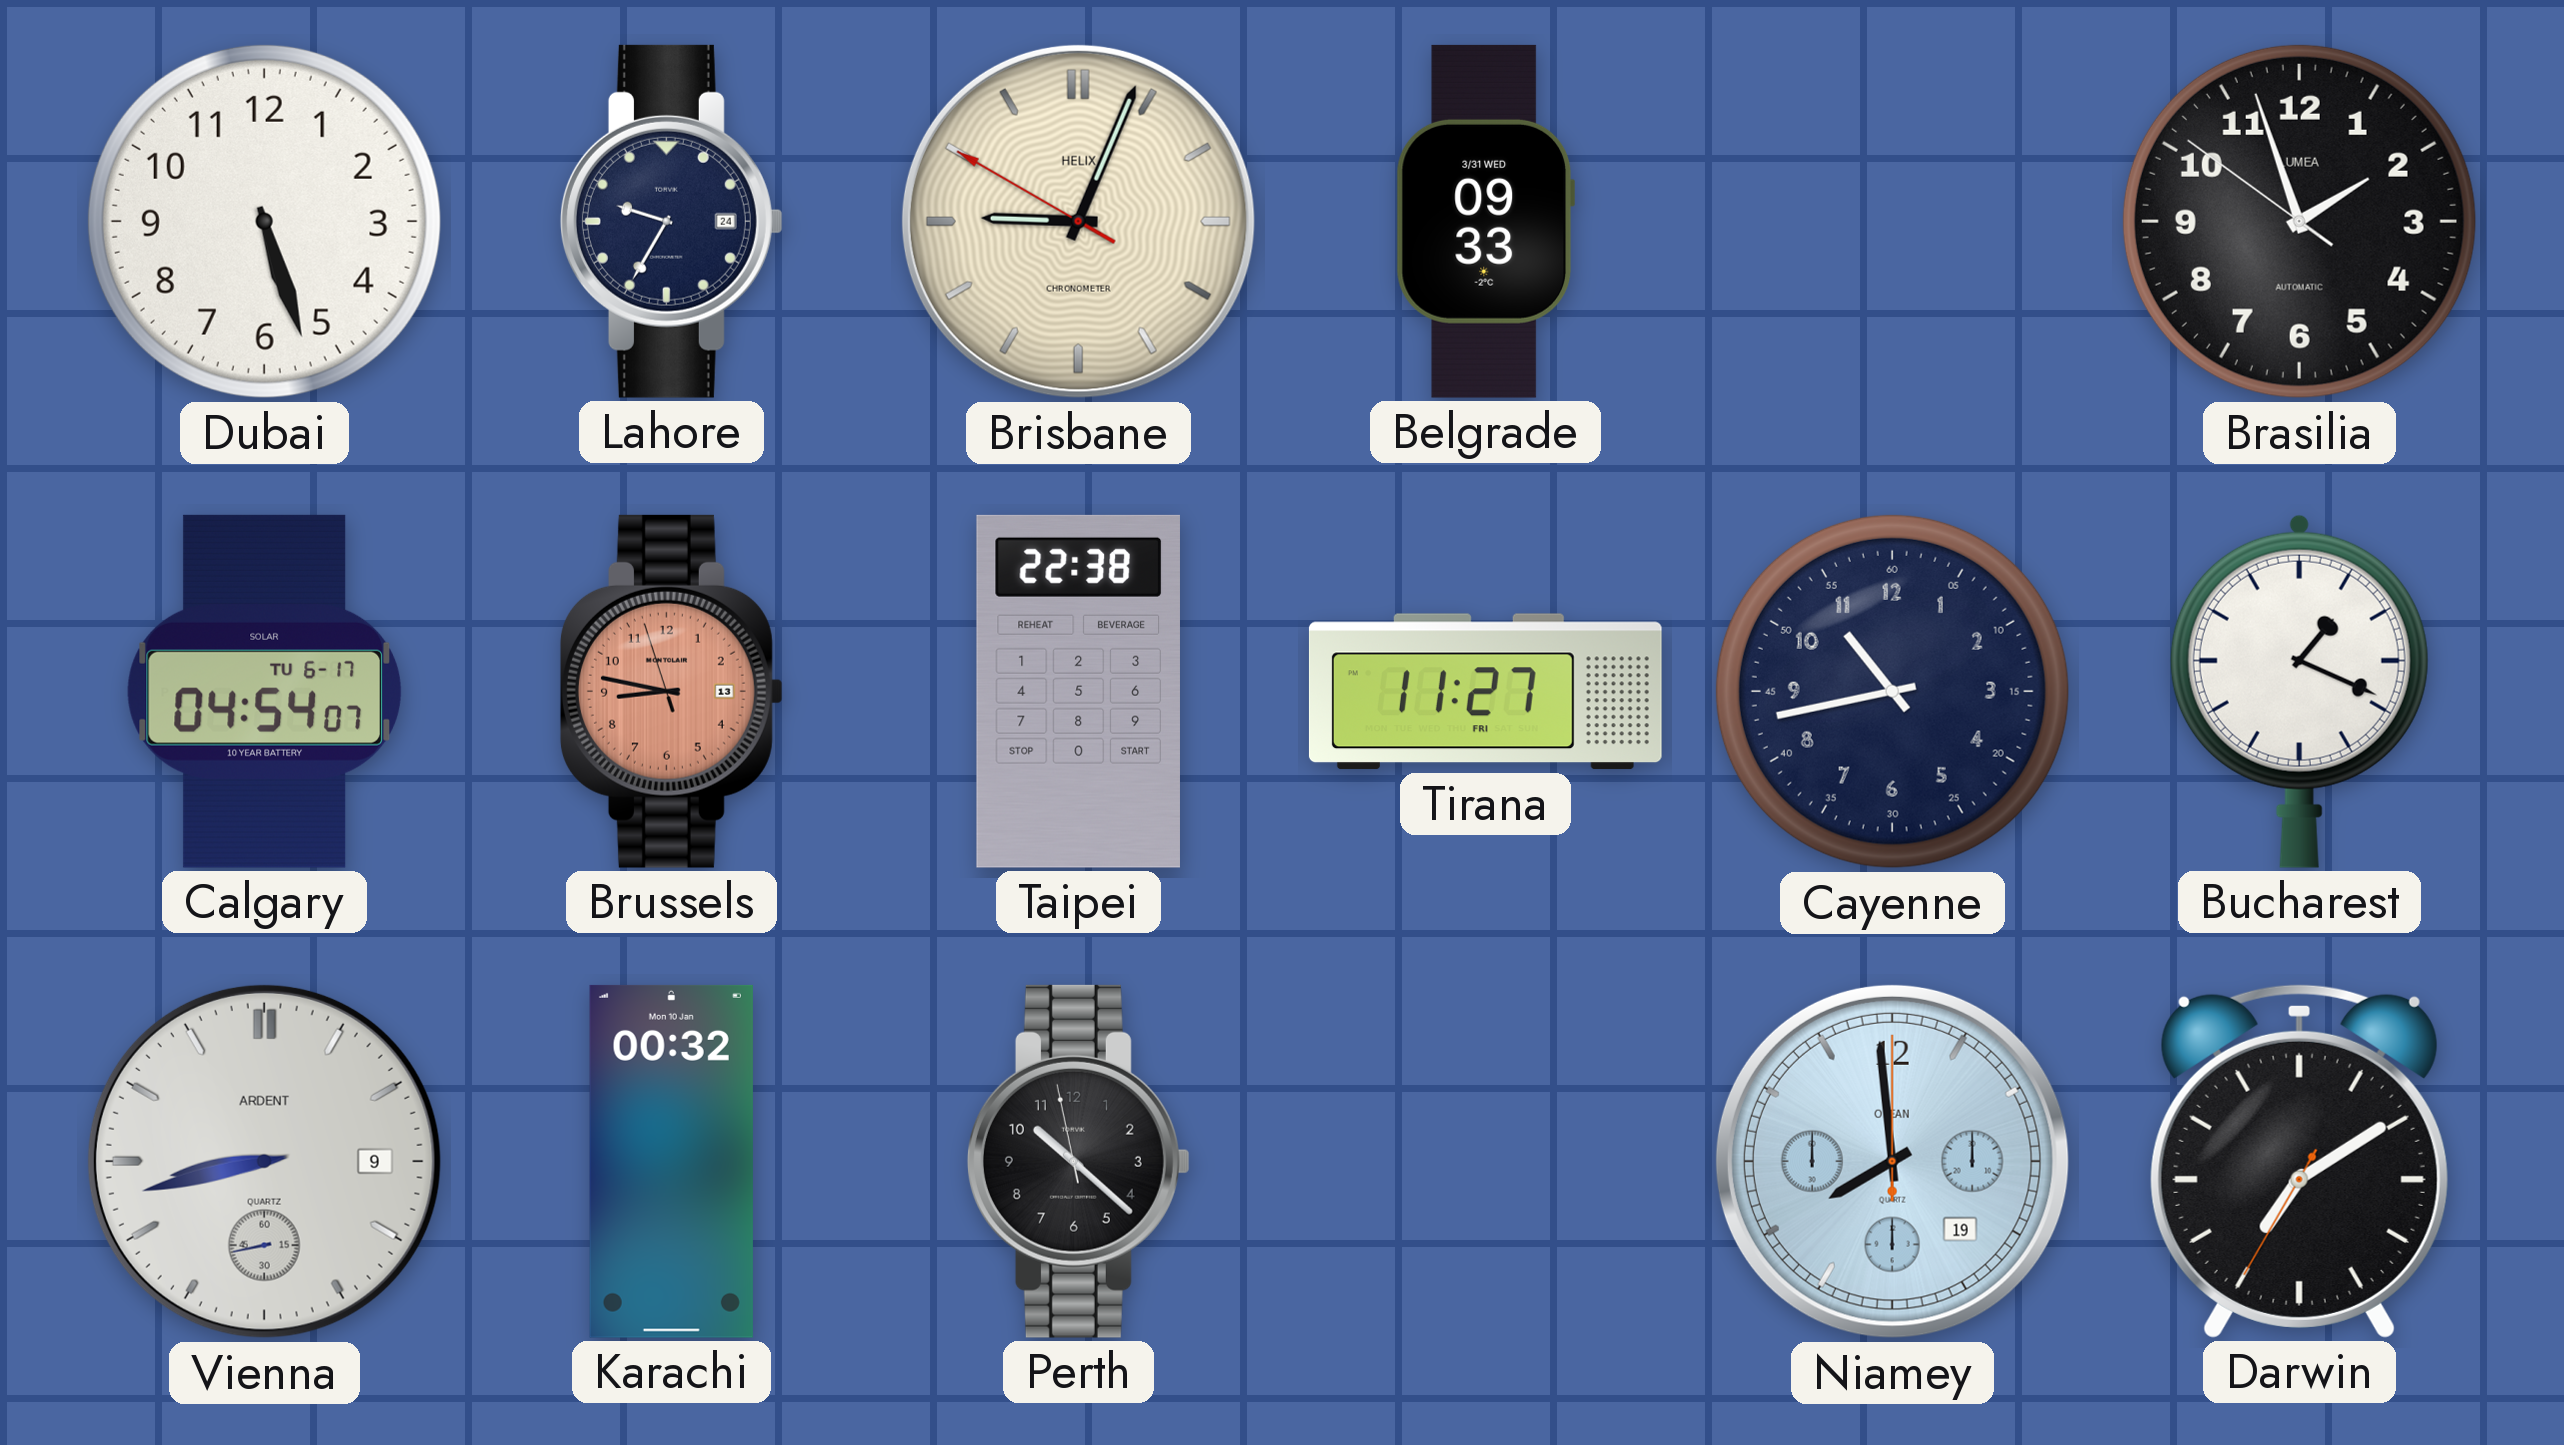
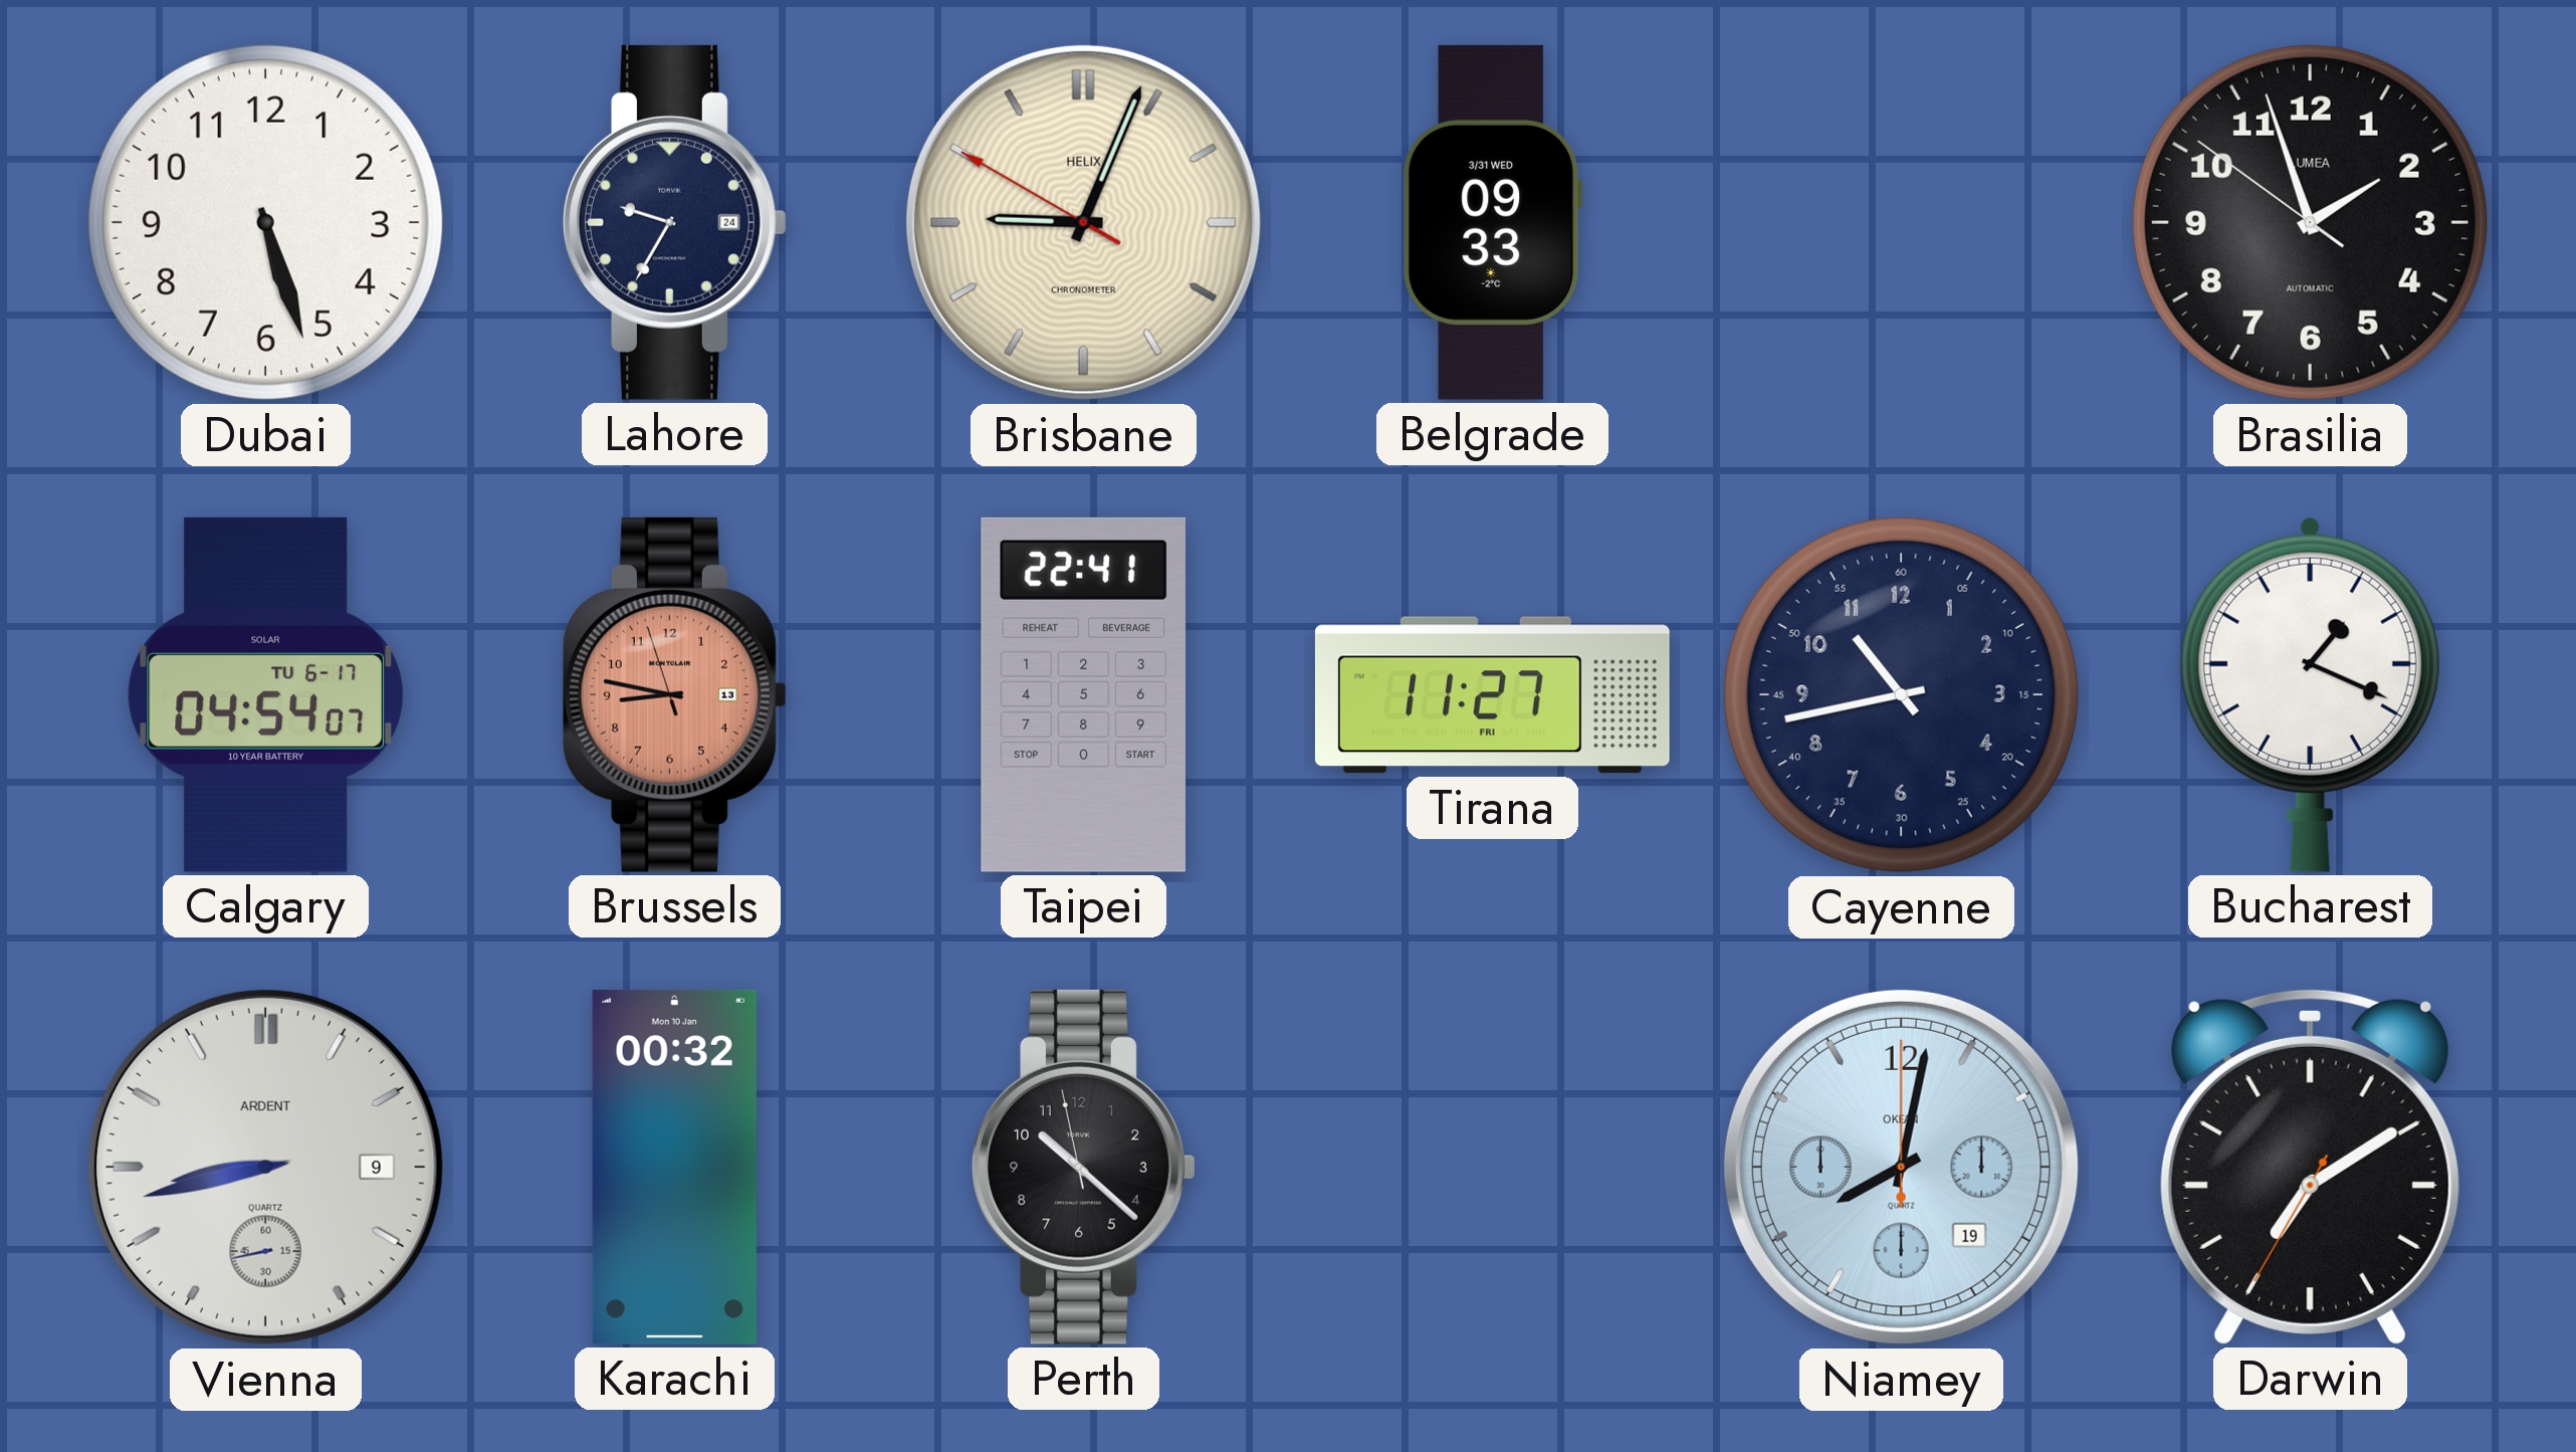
Taipei: 22:38 -> 22:41
Niamey: 7:59 -> 8:02
